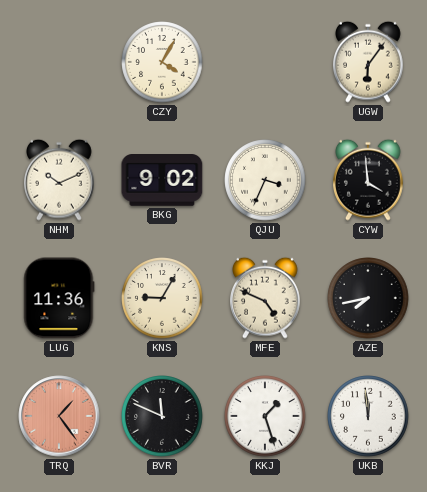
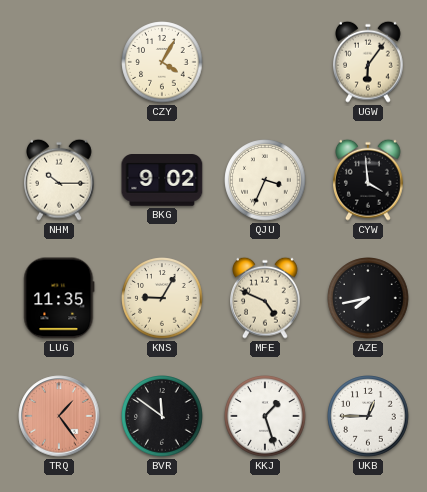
NHM: 10:11 -> 10:15
LUG: 11:36 -> 11:35
BVR: 11:49 -> 11:51
UKB: 11:59 -> 12:45
